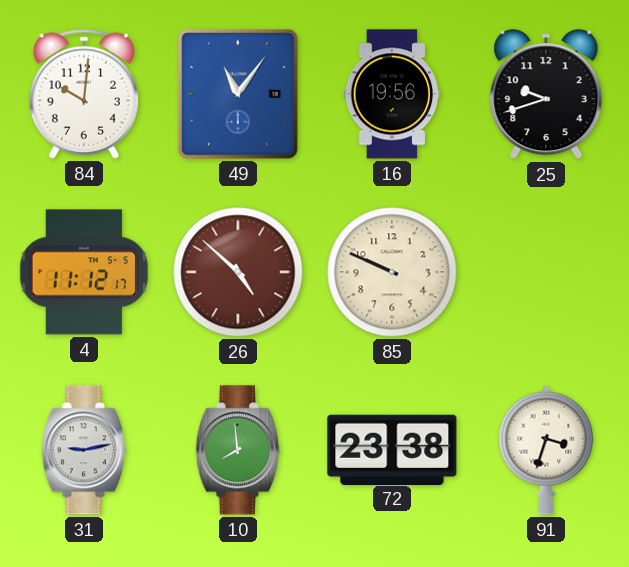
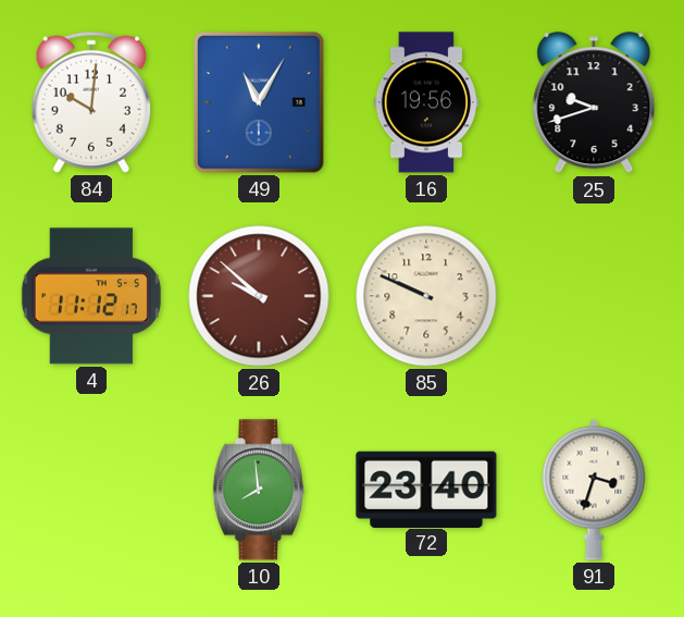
49: 11:06 -> 11:05
26: 4:52 -> 9:52
31: 9:13 -> none
72: 23:38 -> 23:40
